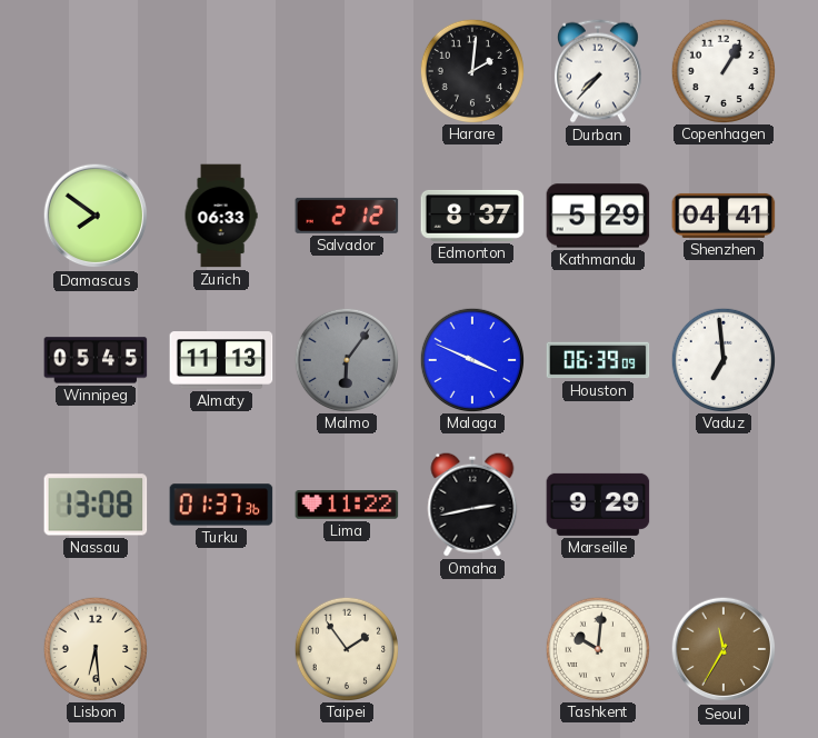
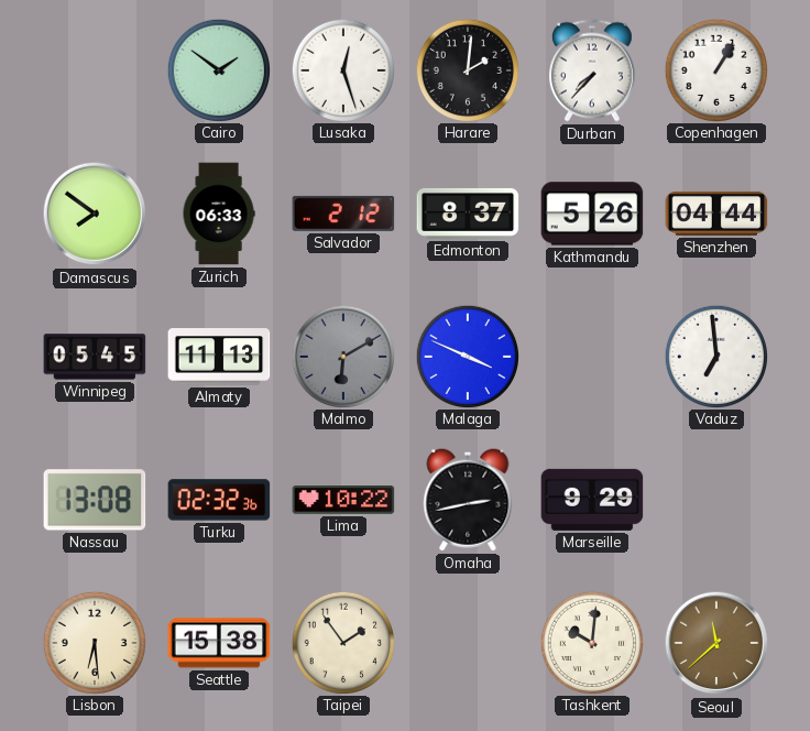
Cairo: none -> 1:51
Lusaka: none -> 12:27
Kathmandu: 5:29 -> 5:26
Shenzhen: 04:41 -> 04:44
Malmo: 6:06 -> 6:10
Houston: 06:39 -> none
Turku: 01:37 -> 02:32
Lima: 11:22 -> 10:22
Seattle: none -> 15:38
Seoul: 11:35 -> 11:38
